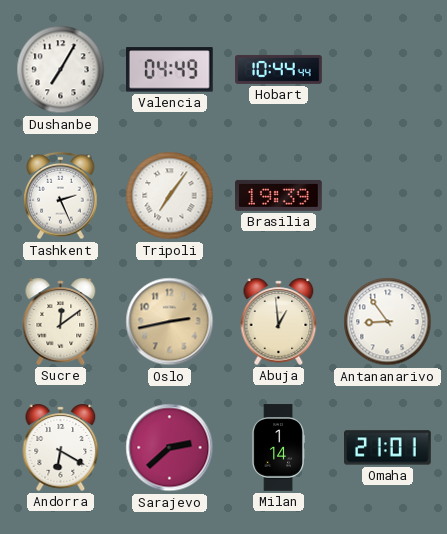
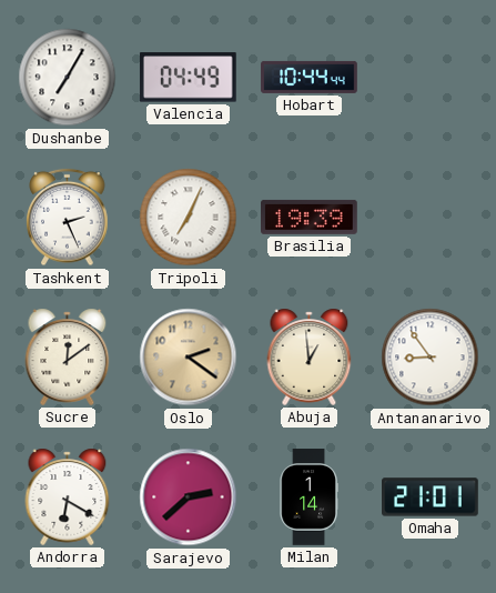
Tripoli: 7:06 -> 7:04
Oslo: 2:43 -> 2:21
